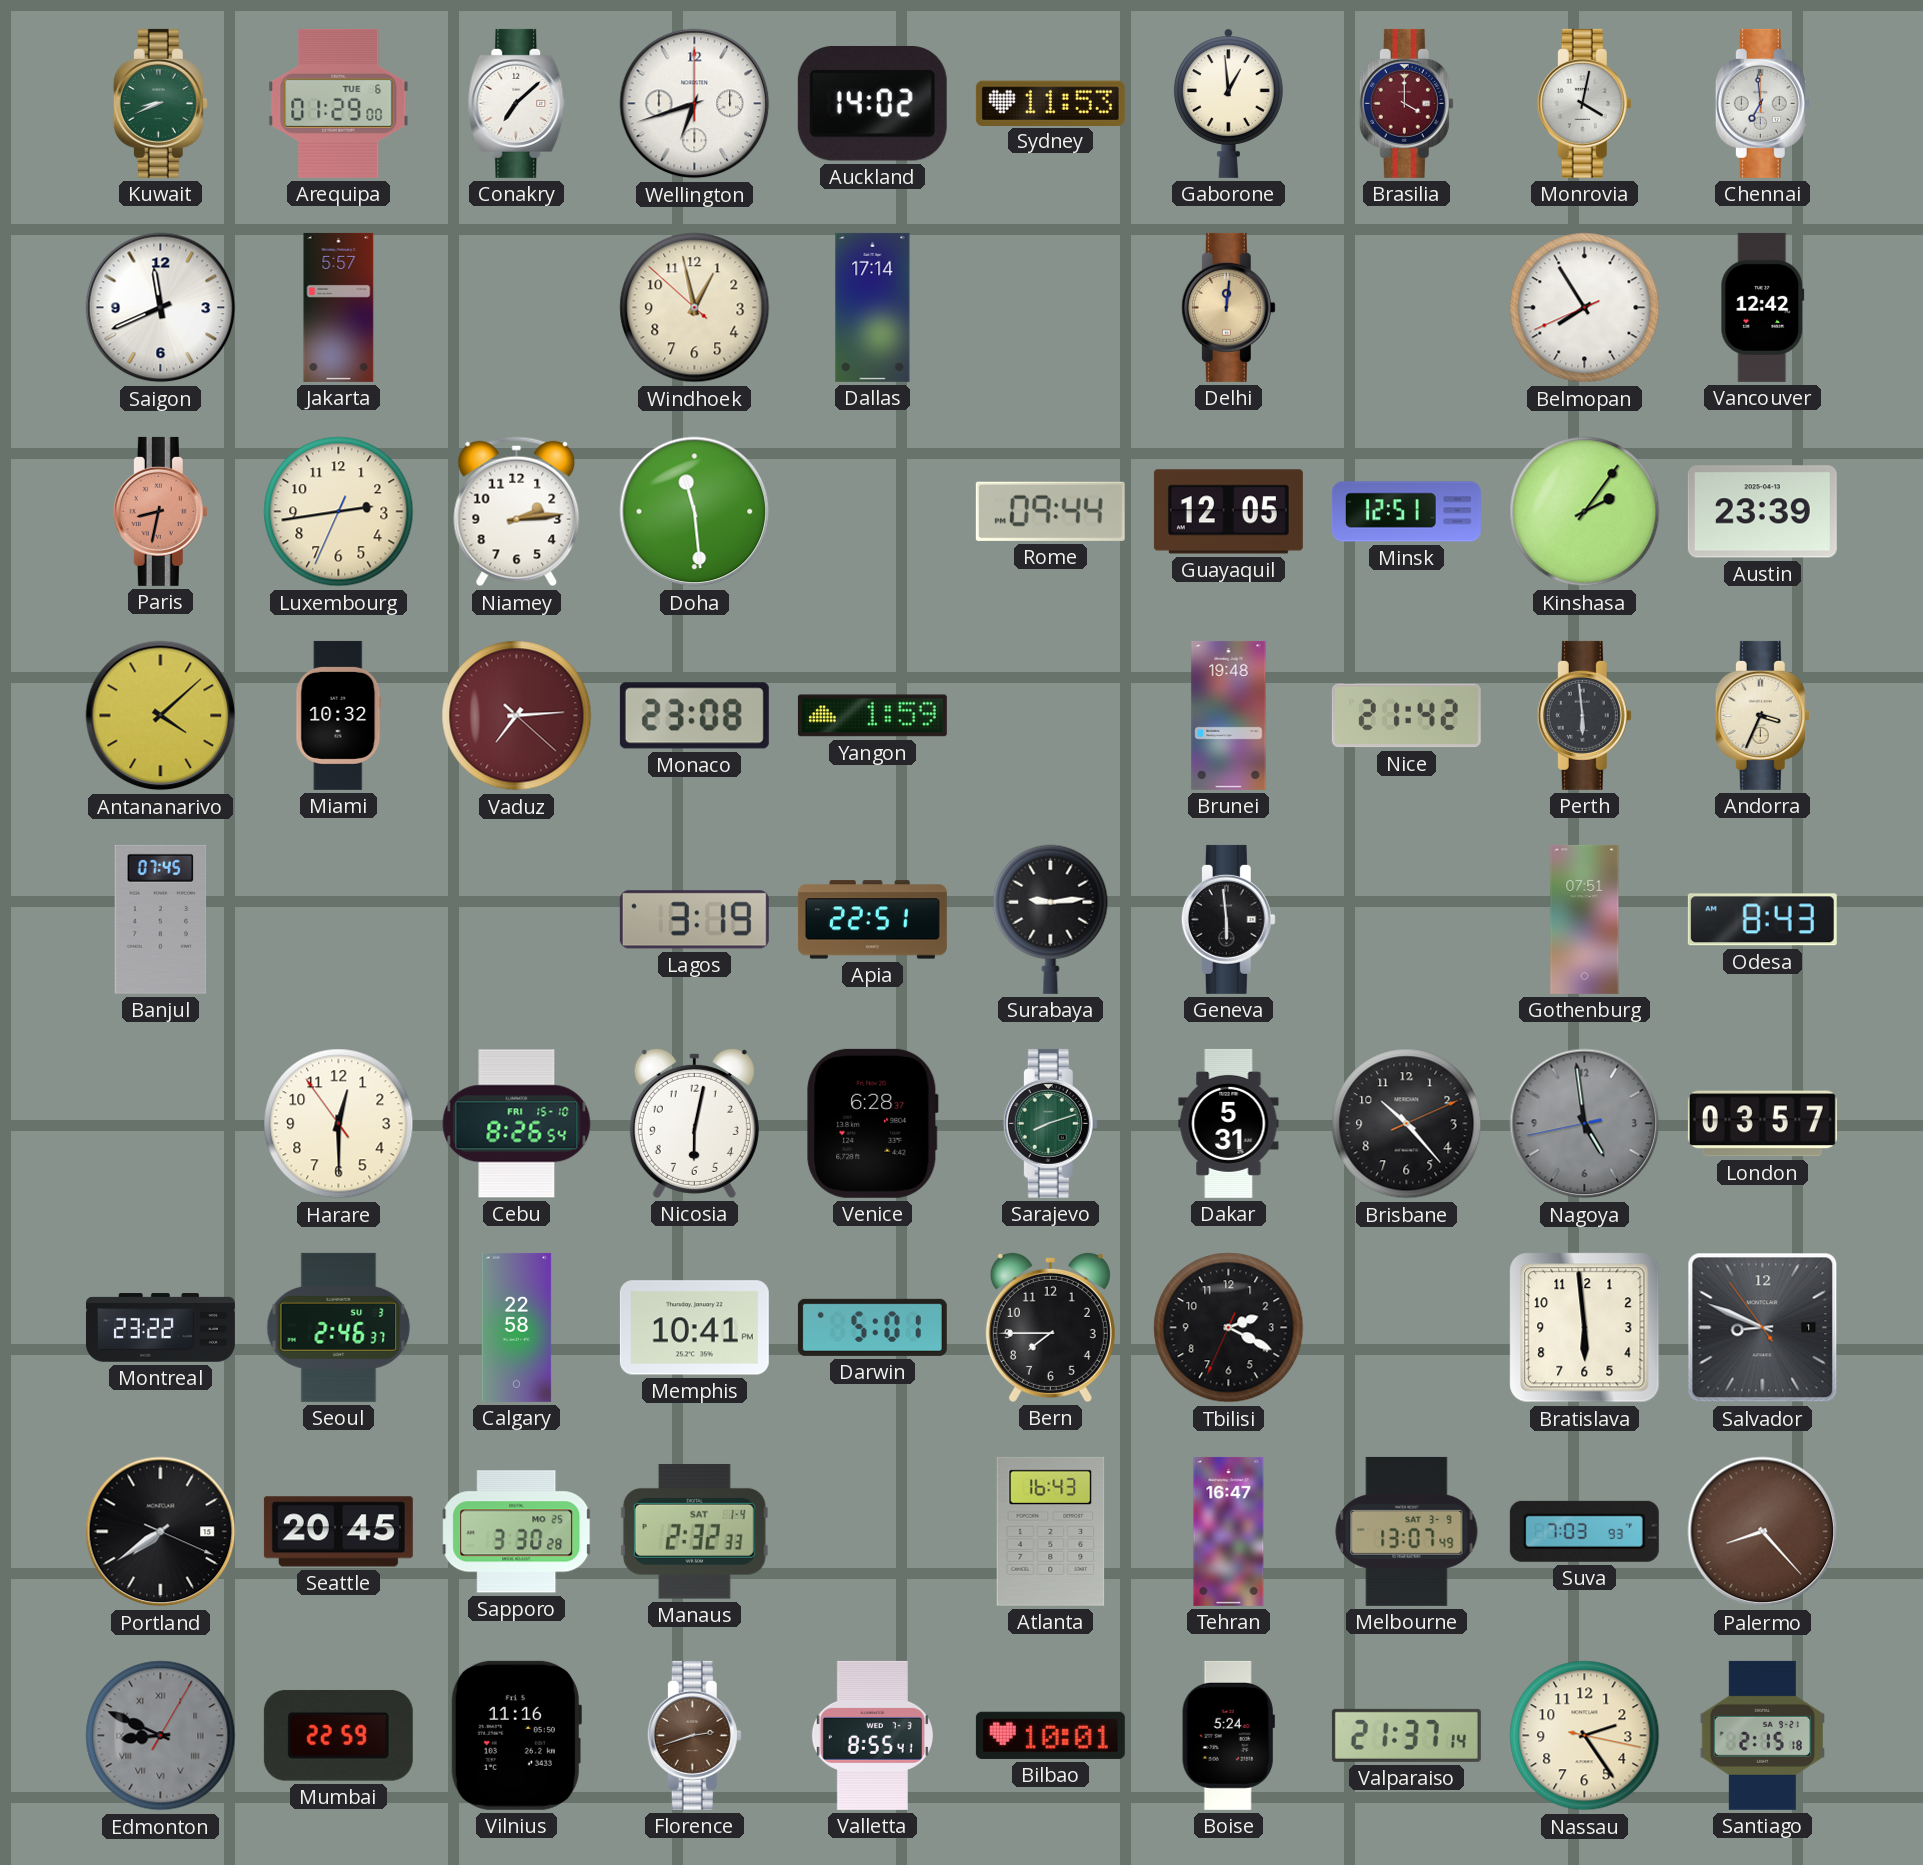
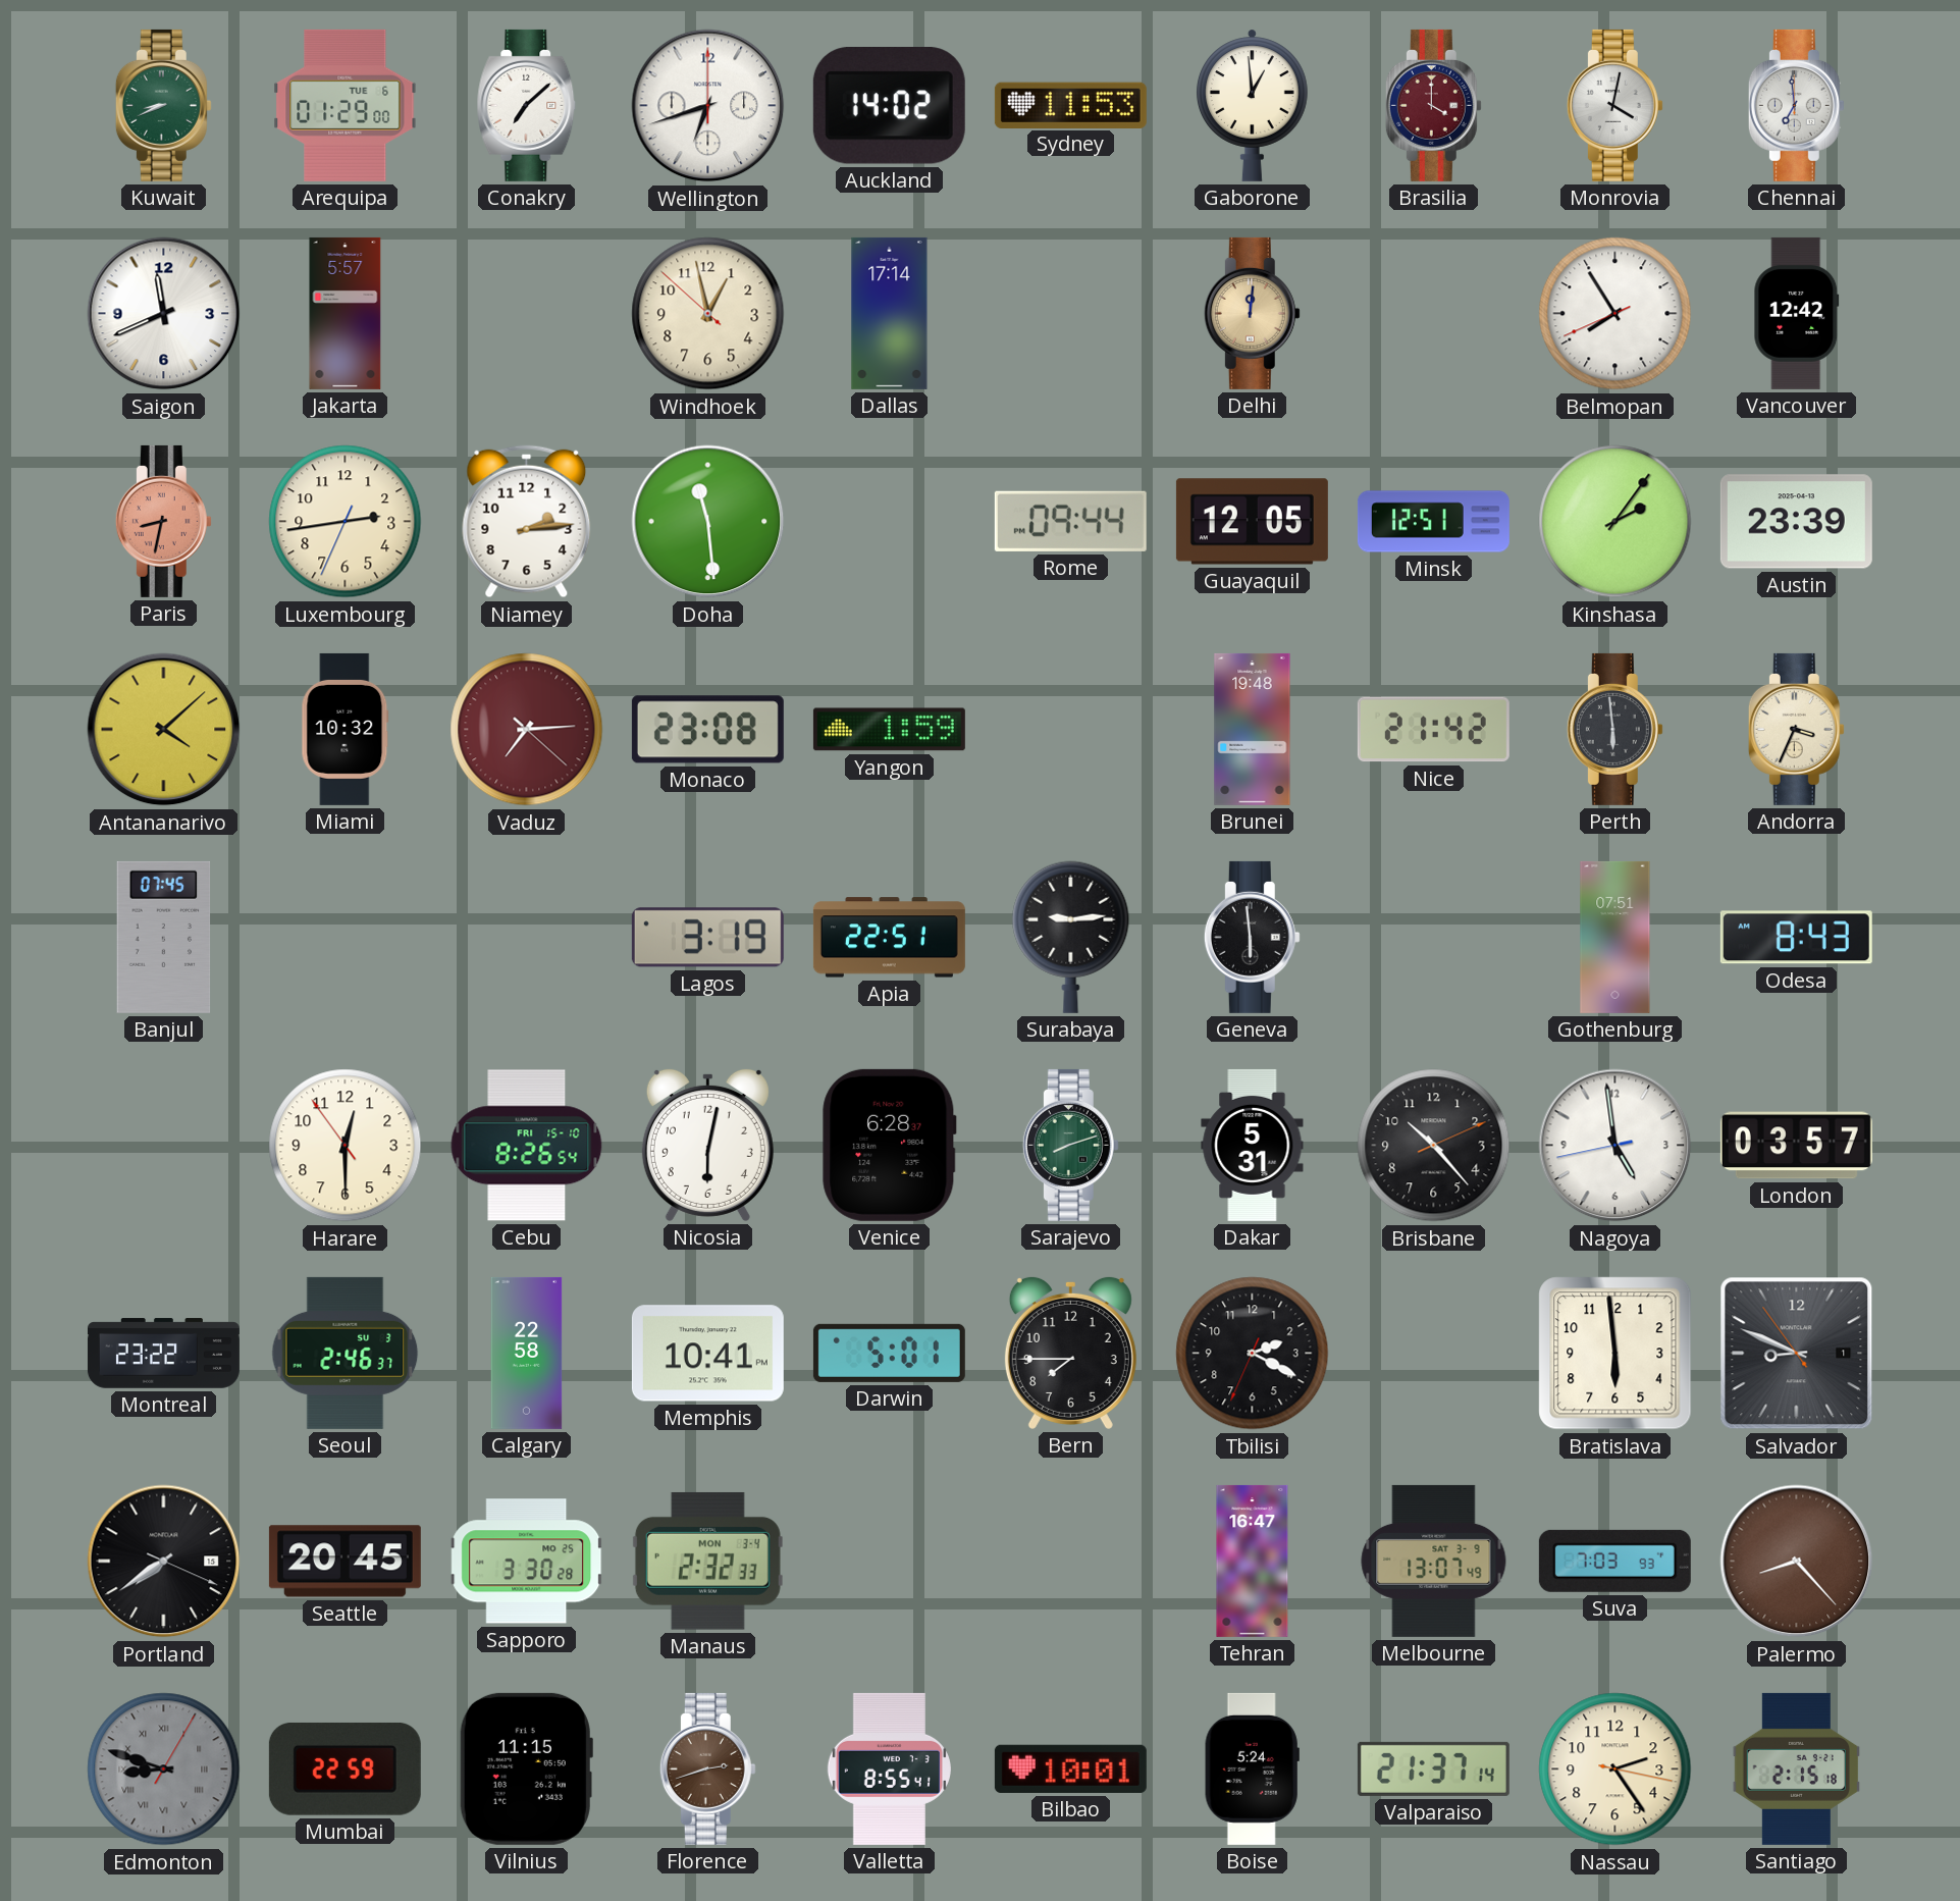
Nagoya dial: grey -> white
Manaus date: SAT 1-4 -> MON 3-4
Atlanta: 16:43 -> none
Edmonton: 8:49 -> 8:48
Vilnius: 11:16 -> 11:15
